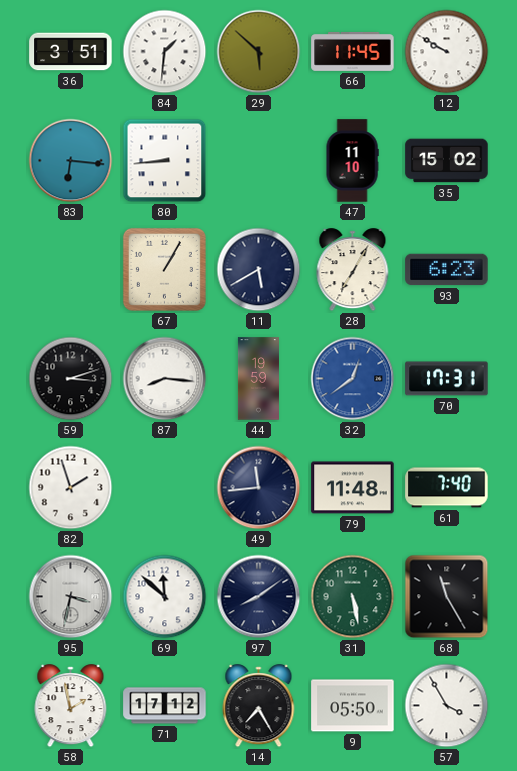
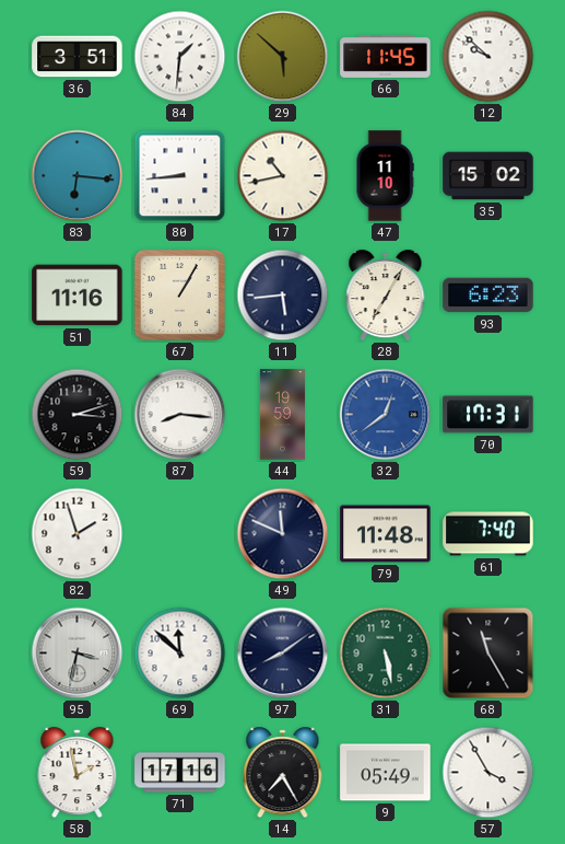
12: 9:50 -> 9:52
17: none -> 10:43
51: none -> 11:16
11: 5:40 -> 5:44
49: 11:44 -> 11:49
71: 17:12 -> 17:16
9: 05:50 -> 05:49
